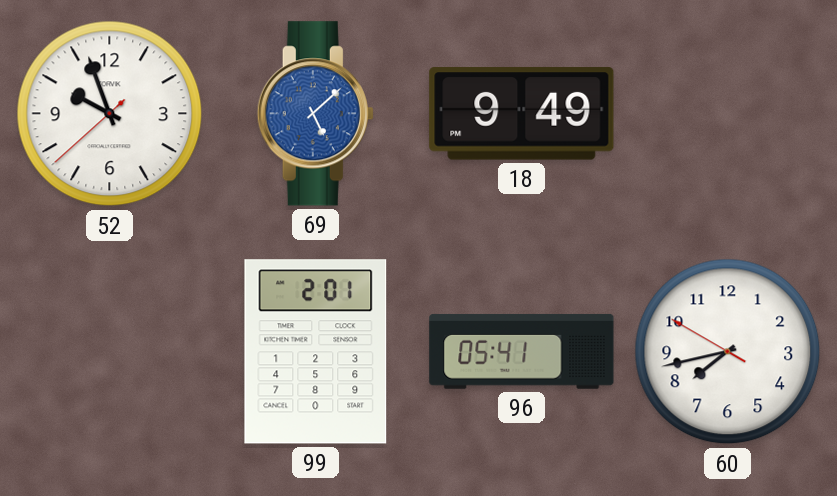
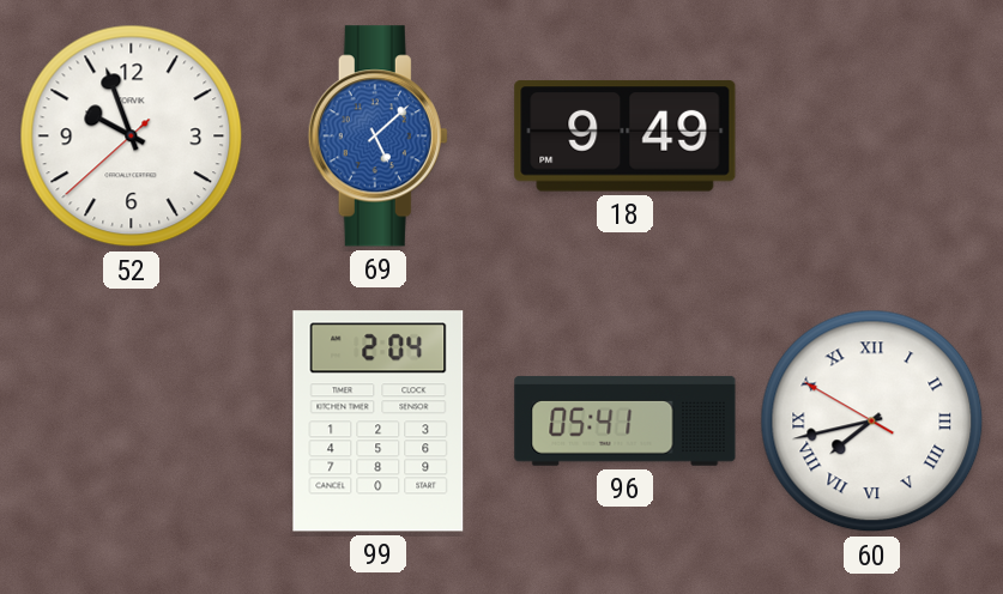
99: 2:01 -> 2:04
60 numerals: Arabic -> Roman
